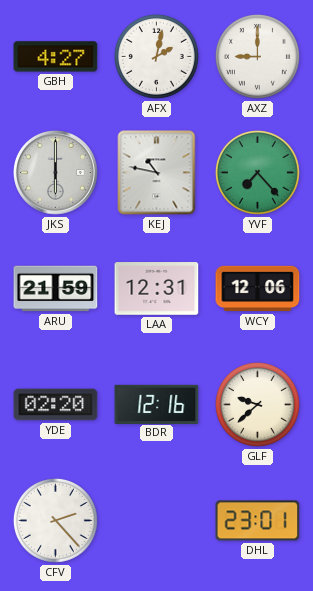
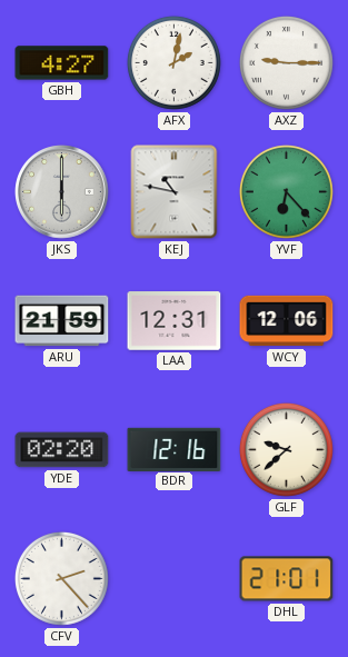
AXZ: 9:00 -> 9:15
YVF: 7:23 -> 6:23
DHL: 23:01 -> 21:01
